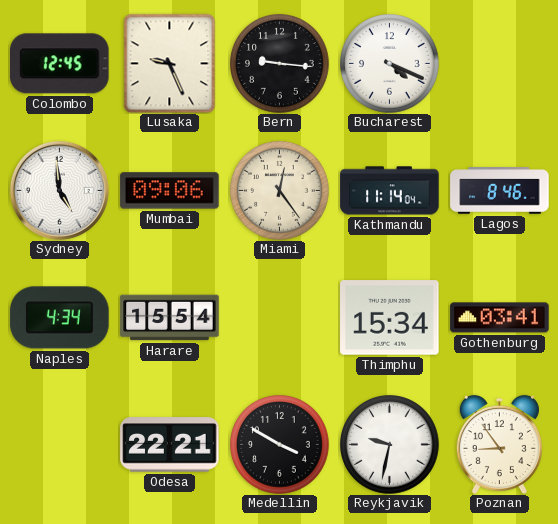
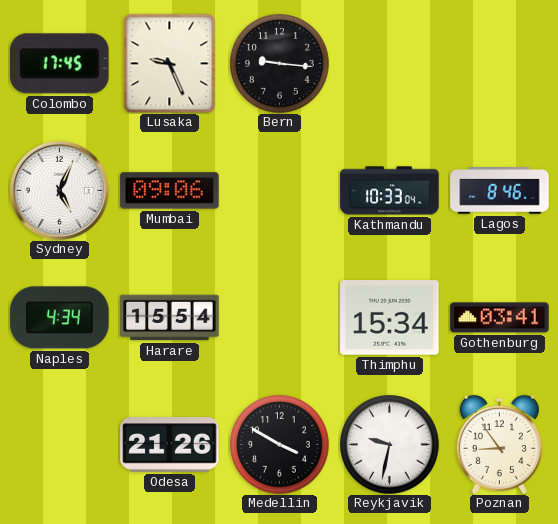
Colombo: 12:45 -> 17:45
Bucharest: 4:19 -> none
Sydney: 4:59 -> 5:04
Miami: 12:24 -> none
Kathmandu: 11:14 -> 10:33
Odesa: 22:21 -> 21:26
